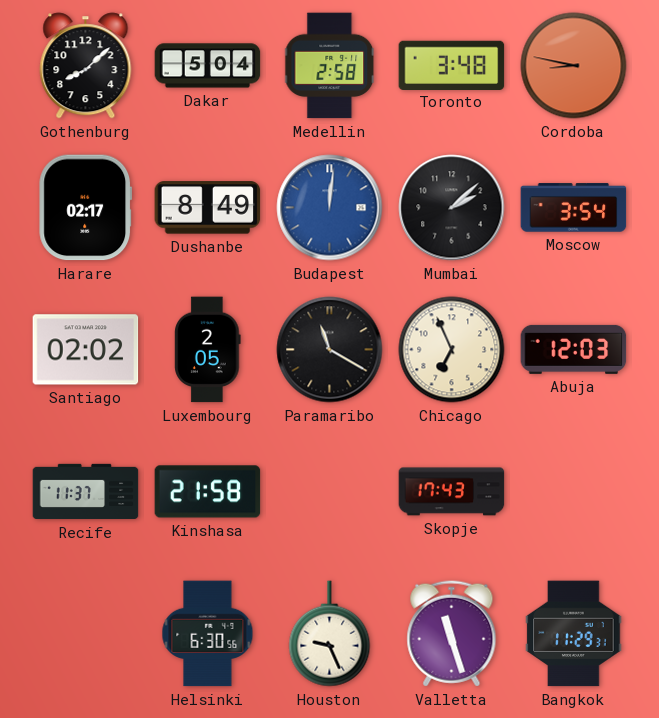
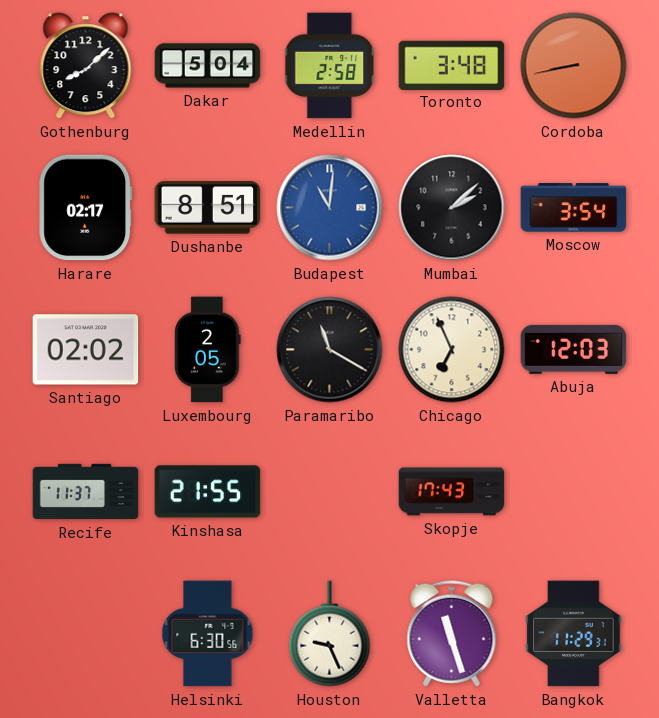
Cordoba: 8:47 -> 8:43
Dushanbe: 8:49 -> 8:51
Budapest: 12:01 -> 11:01
Kinshasa: 21:58 -> 21:55
